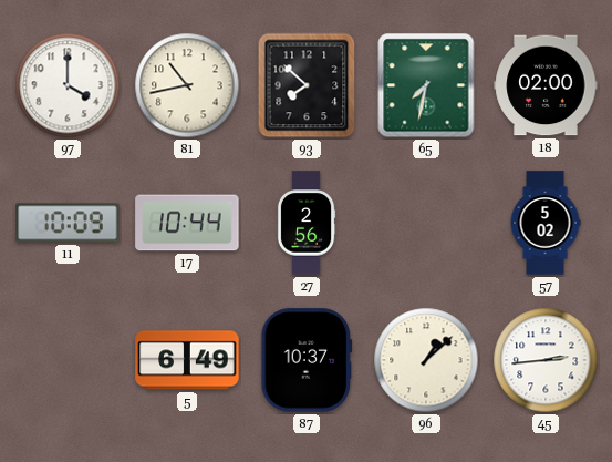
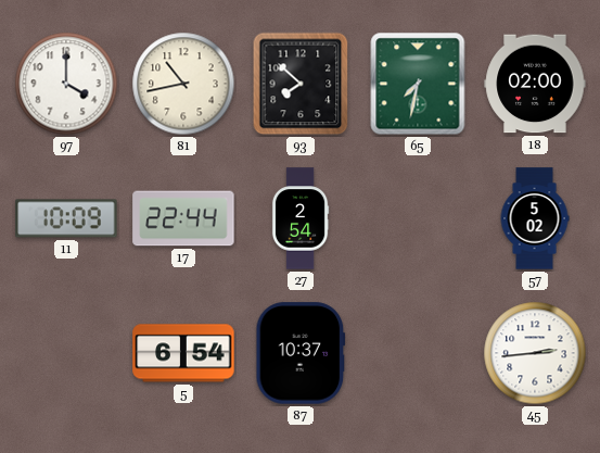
17: 10:44 -> 22:44
27: 2:56 -> 2:54
5: 6:49 -> 6:54
96: 1:08 -> none
